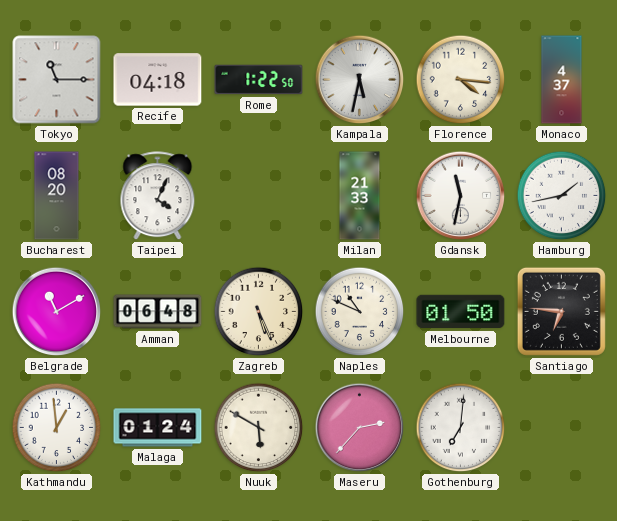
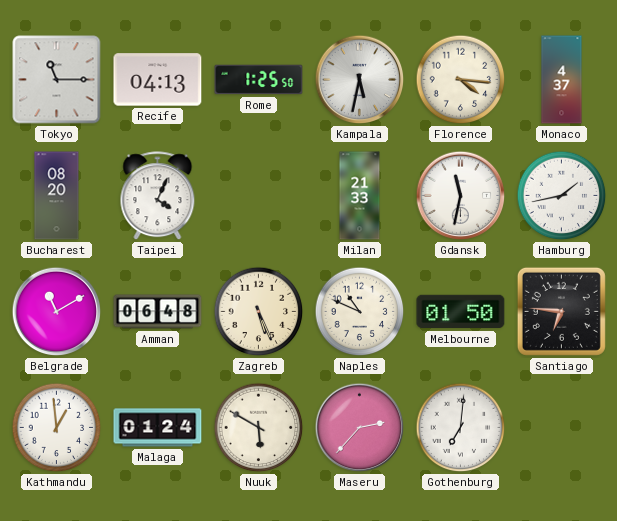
Recife: 04:18 -> 04:13
Rome: 1:22 -> 1:25
